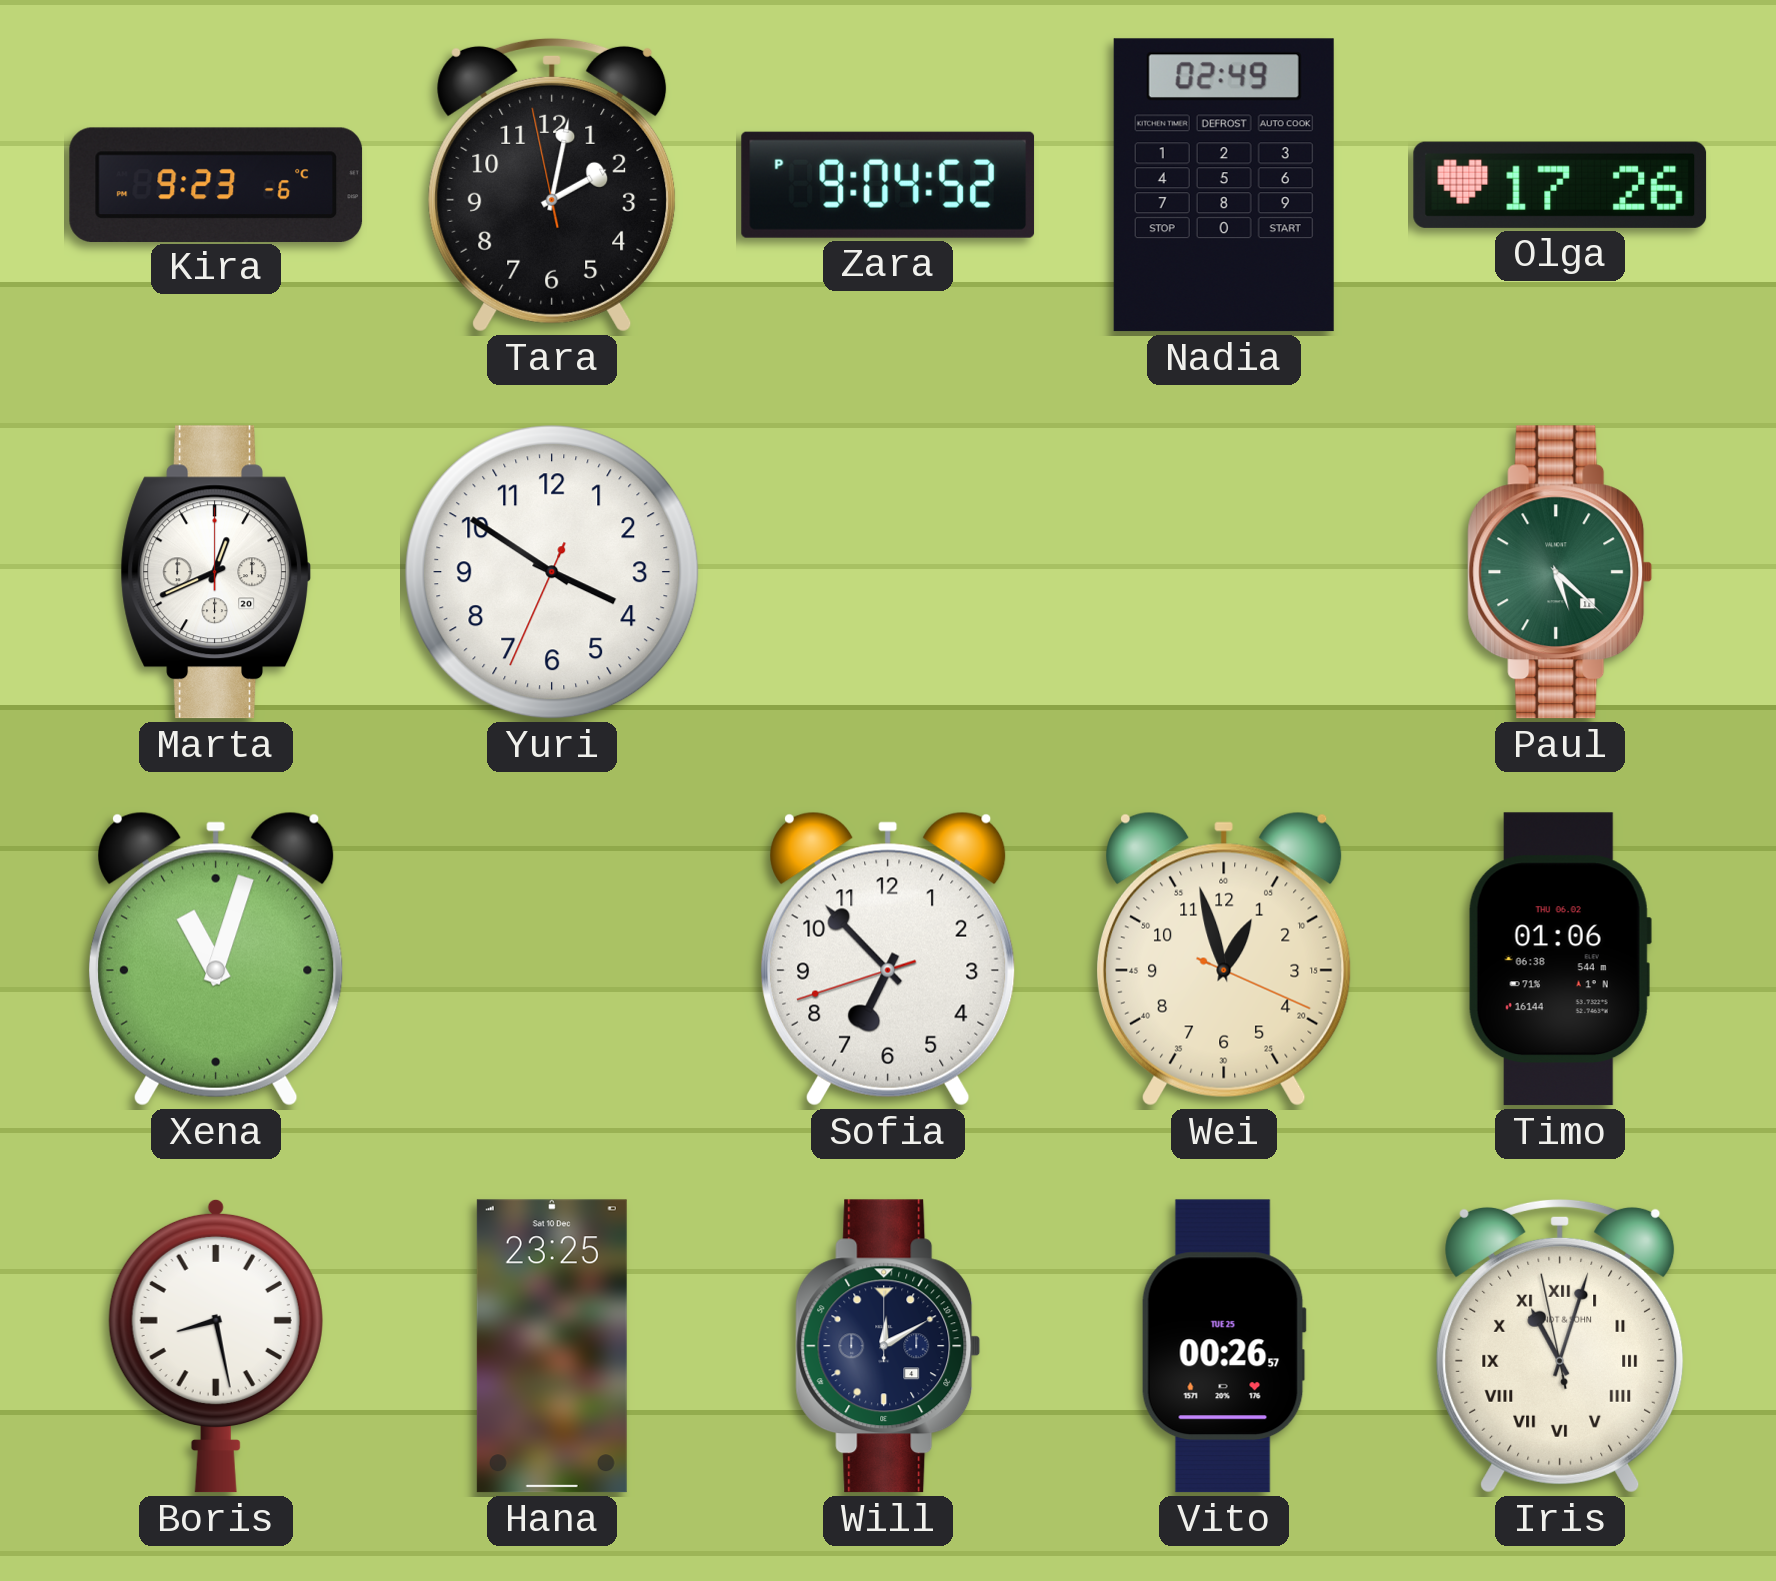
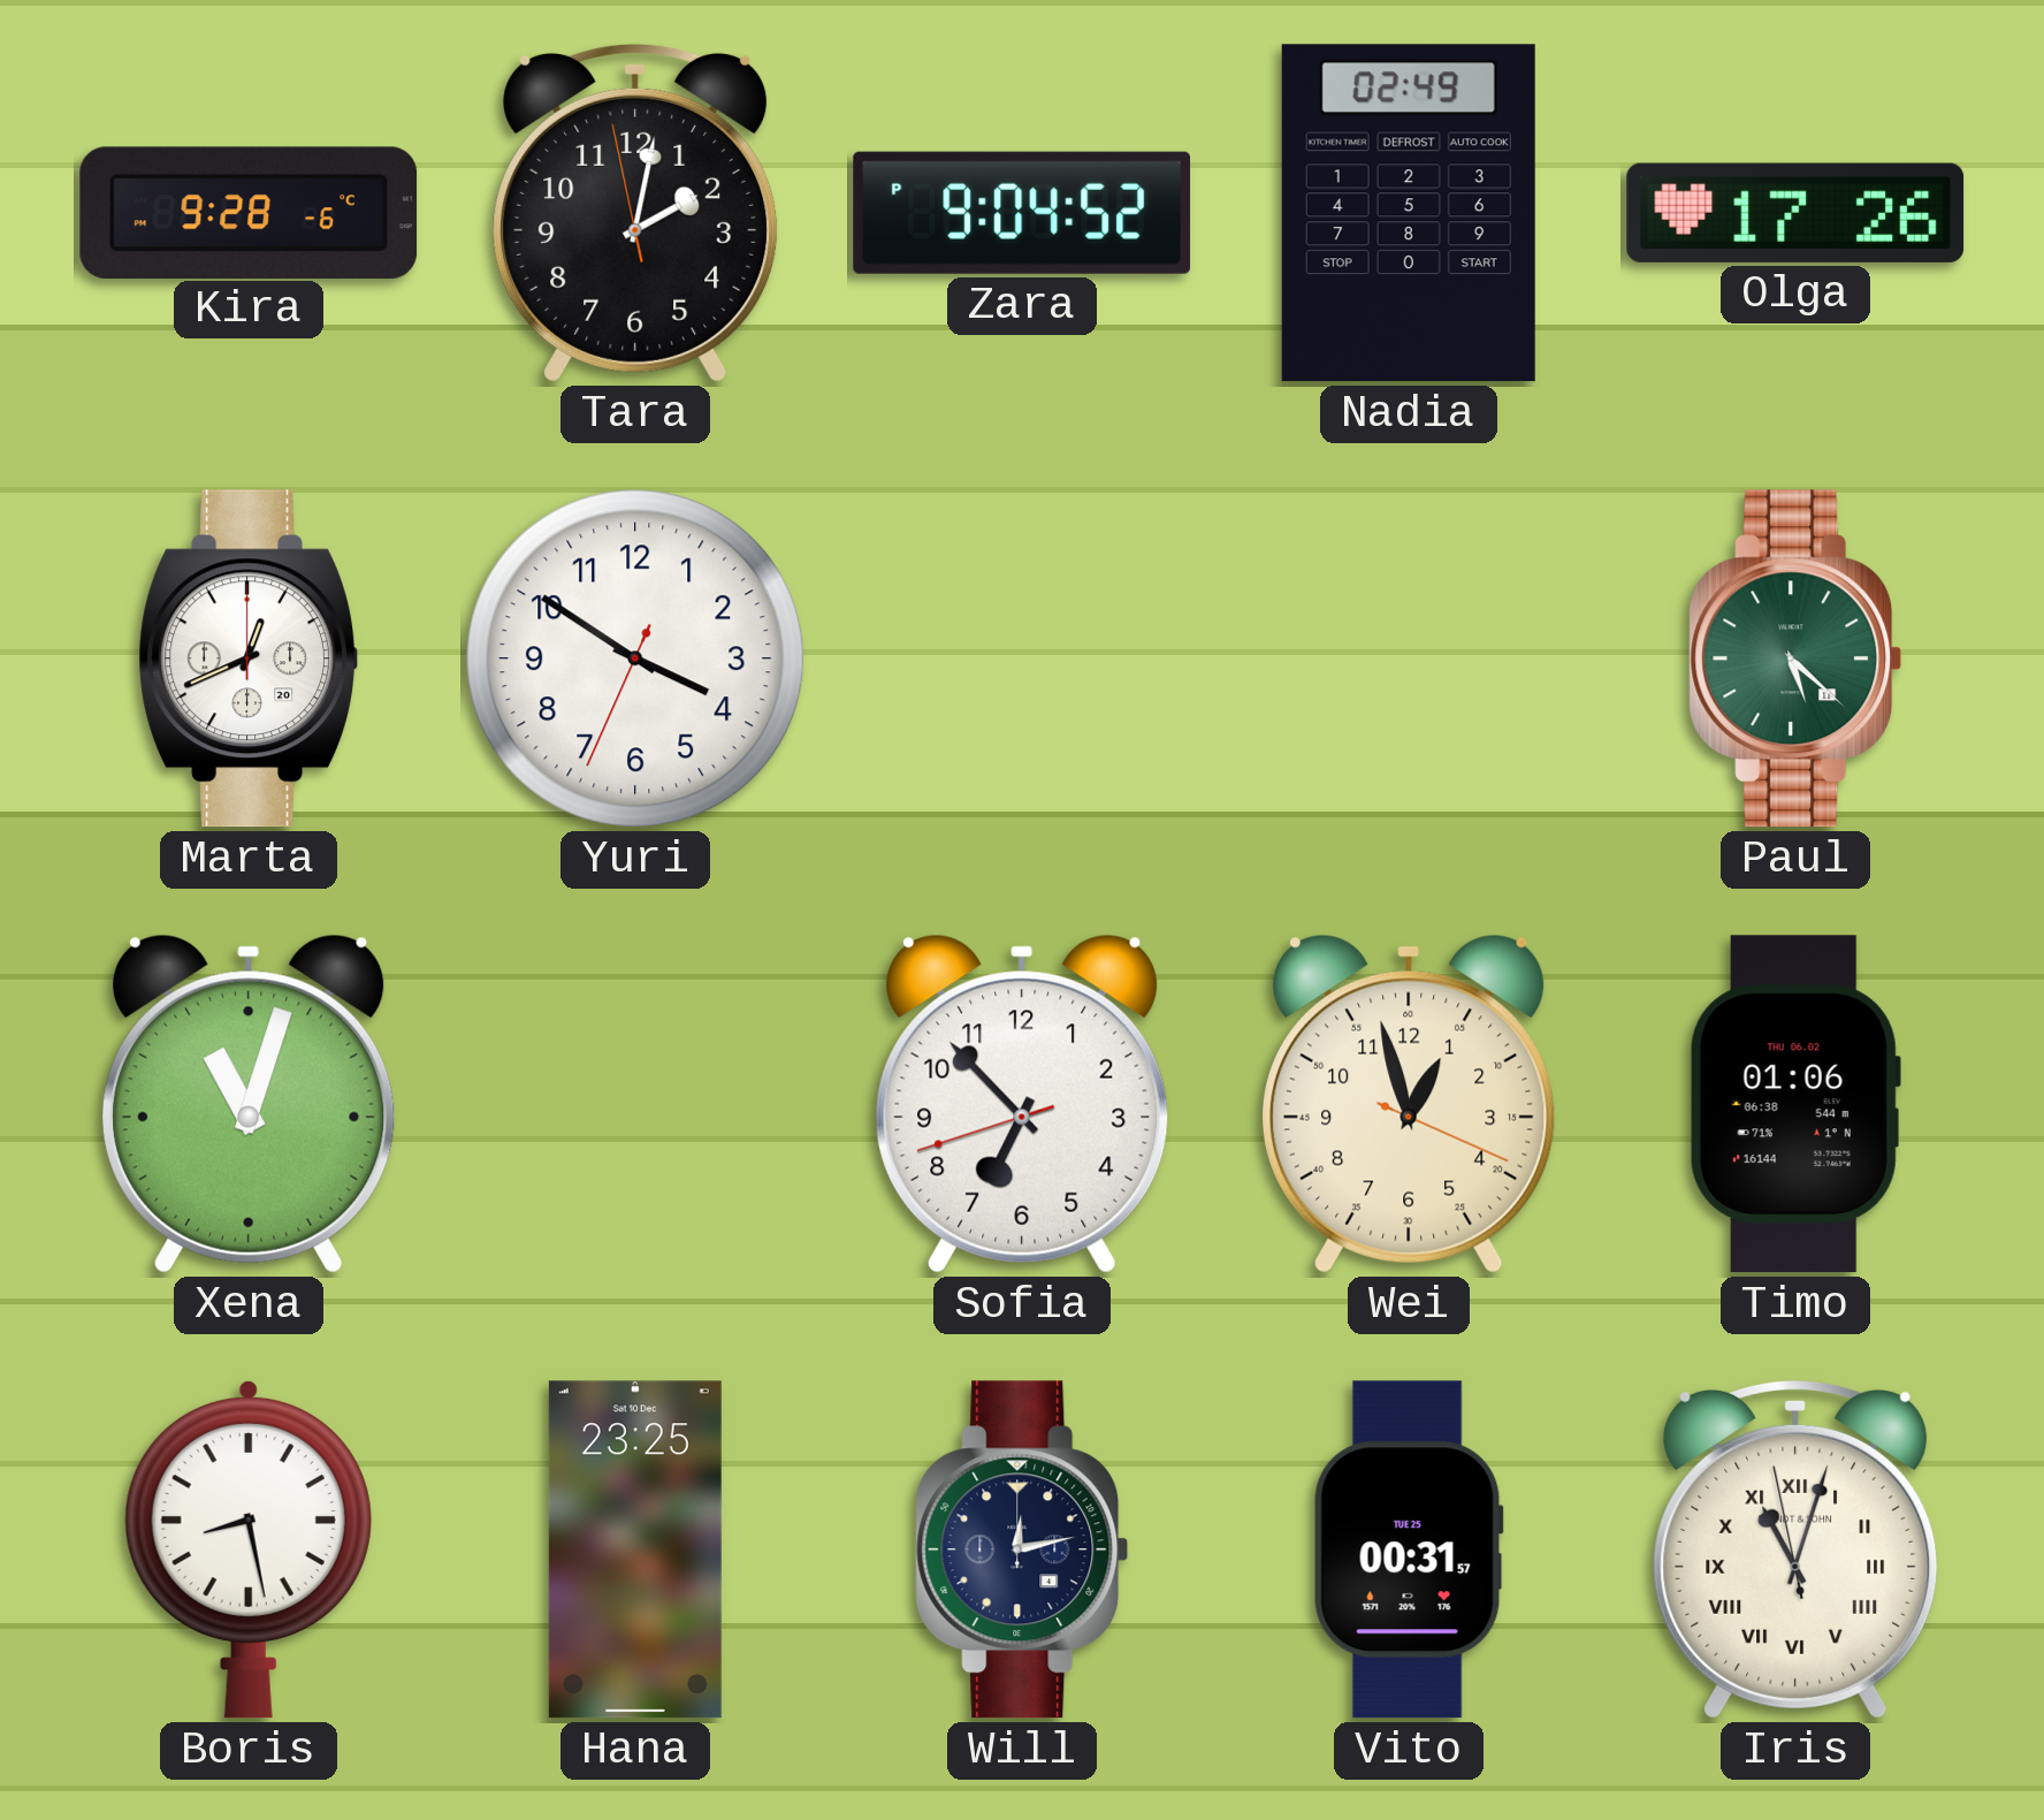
Kira: 9:23 -> 9:28
Will: 12:10 -> 12:13
Vito: 00:26 -> 00:31
